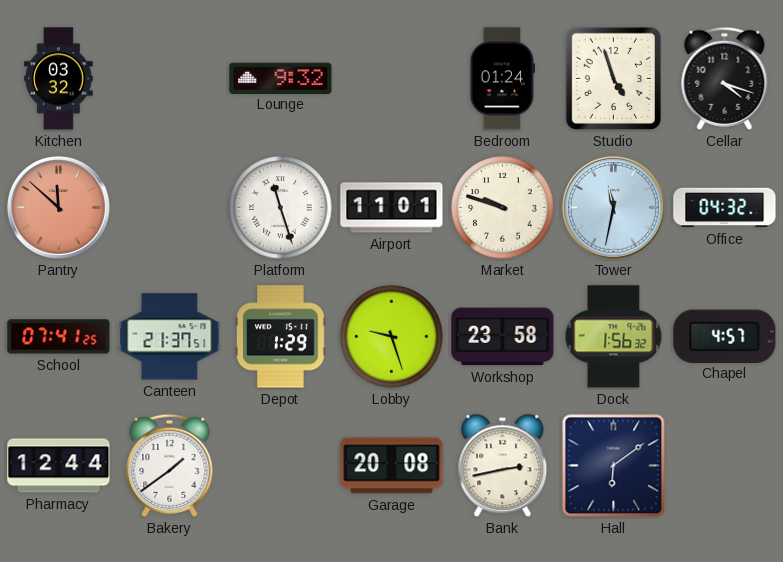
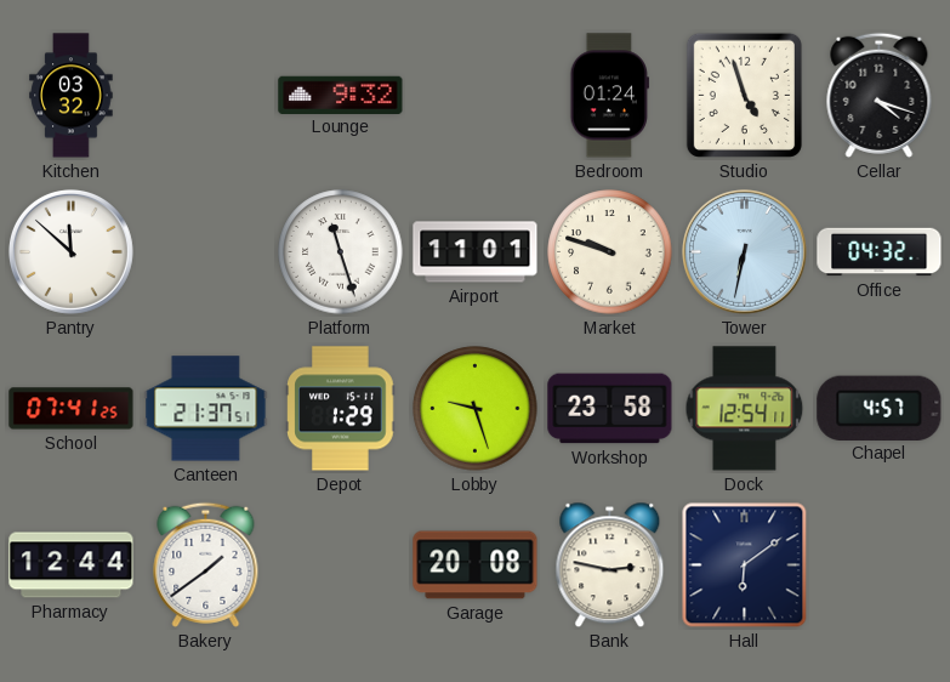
Pantry dial: salmon -> white
Tower: 11:32 -> 6:32
Dock: 1:56 -> 12:54
Bank: 2:43 -> 2:47
